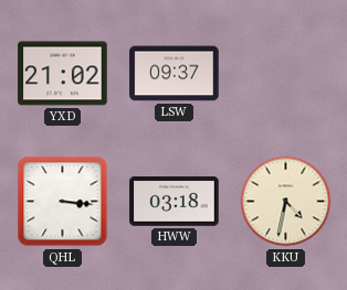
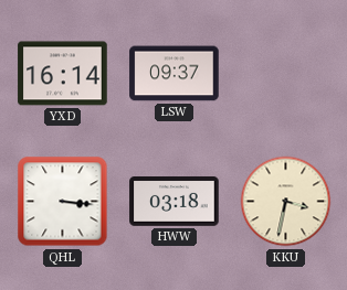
YXD: 21:02 -> 16:14
KKU: 4:32 -> 3:32
